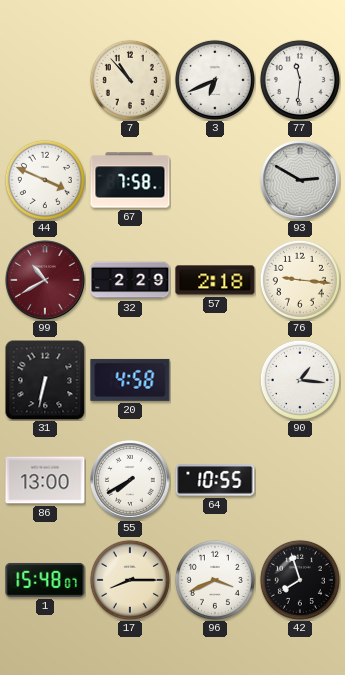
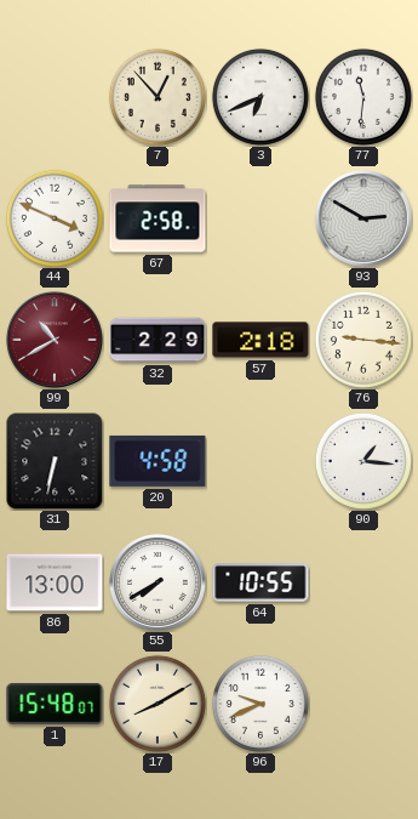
7: 10:53 -> 12:53
67: 7:58 -> 2:58
17: 8:15 -> 8:10
96: 3:41 -> 9:41
42: 7:57 -> none
